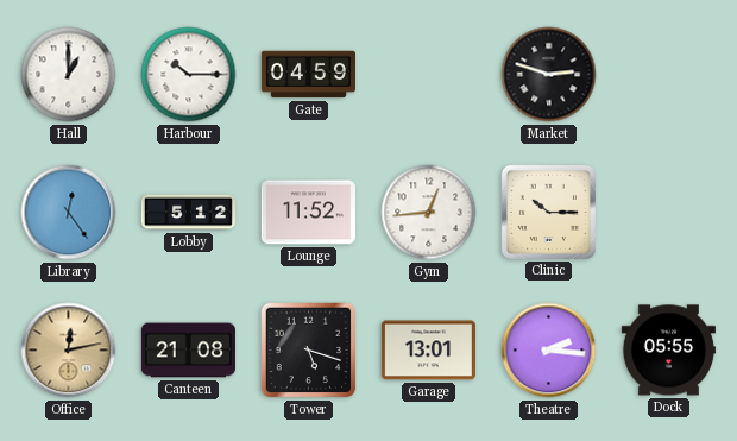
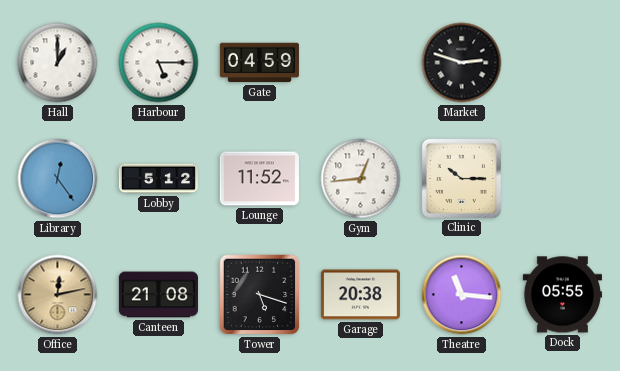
Harbour: 10:15 -> 5:15
Garage: 13:01 -> 20:38
Theatre: 2:16 -> 11:16
